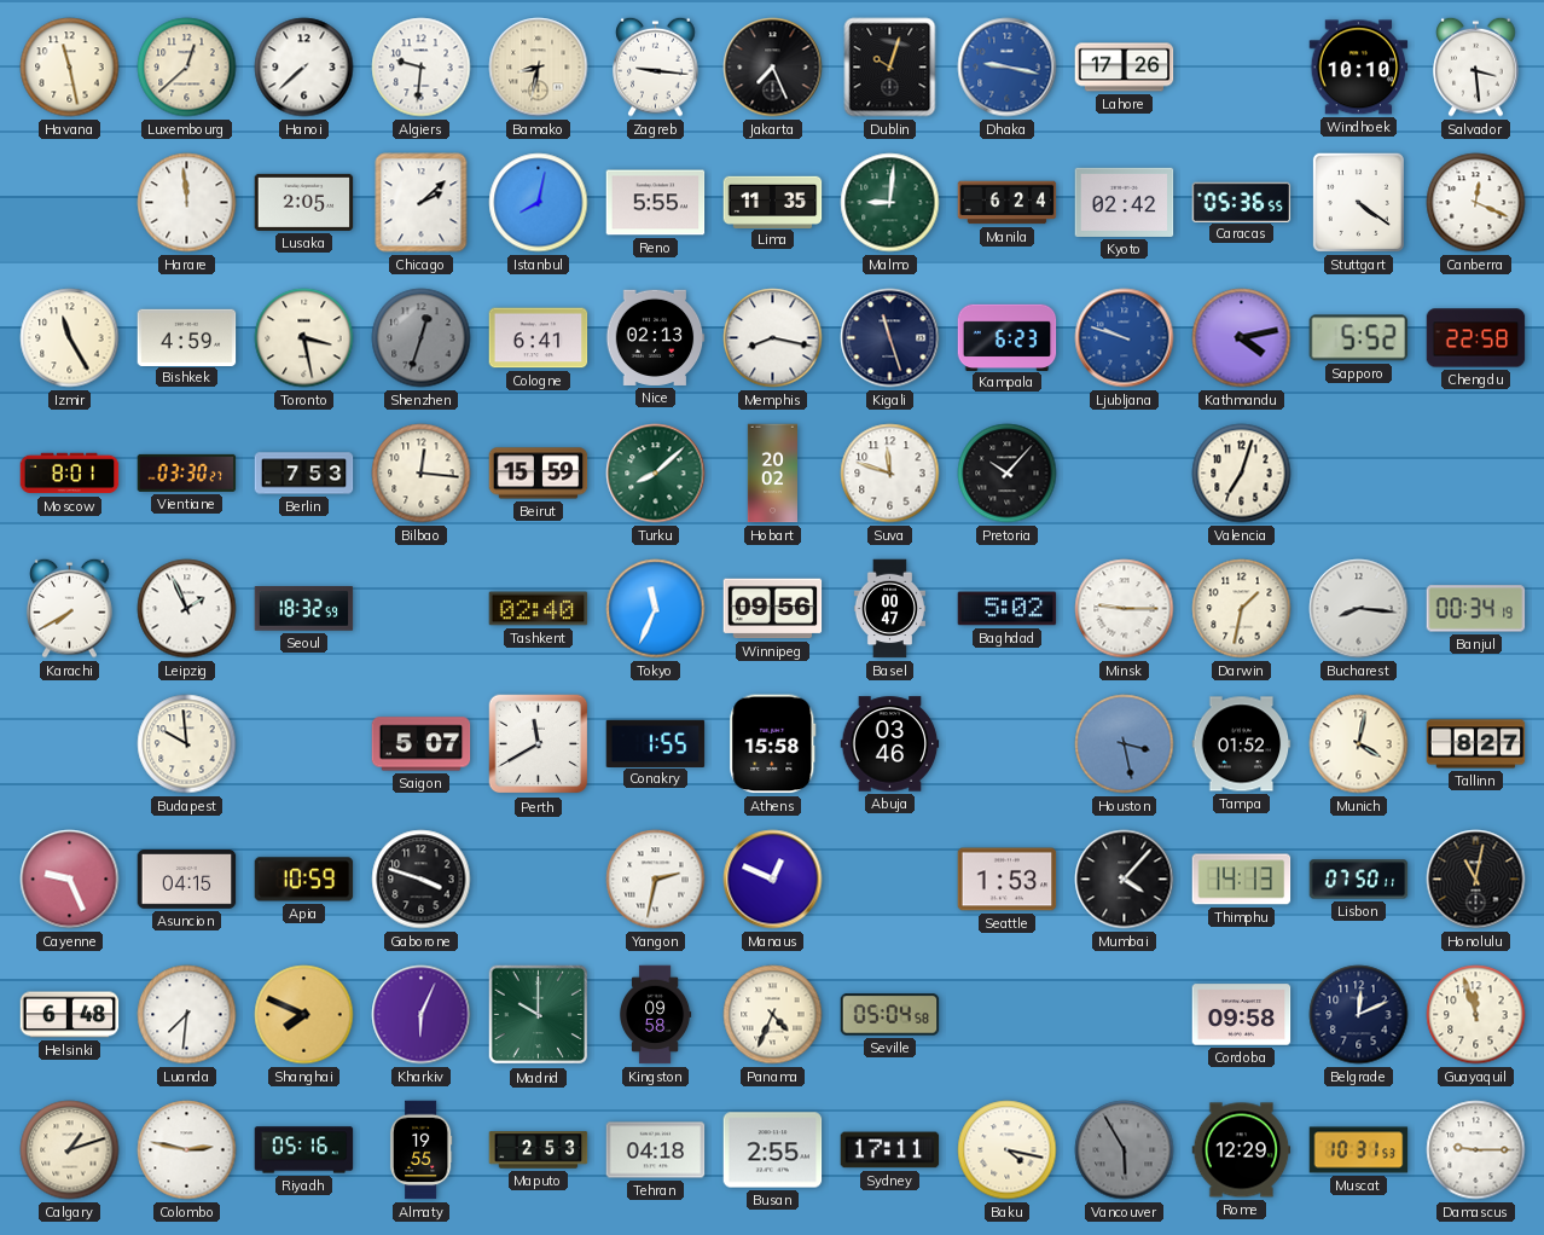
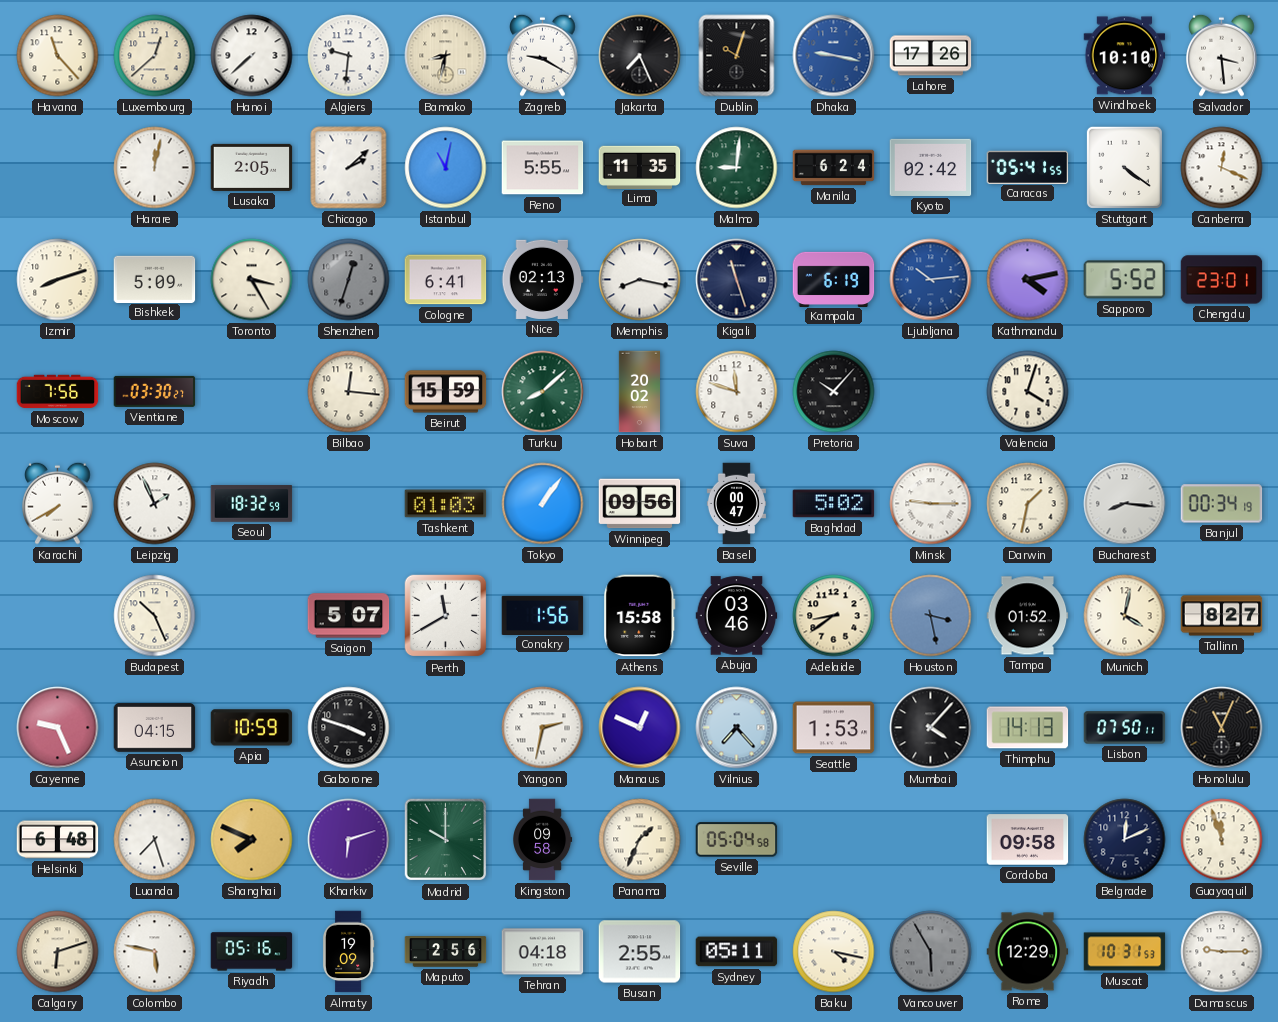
Havana: 11:28 -> 11:23
Zagreb: 9:16 -> 9:20
Harare: 11:59 -> 12:02
Istanbul: 8:02 -> 11:02
Caracas: 05:36 -> 05:41
Izmir: 11:25 -> 8:12
Bishkek: 4:59 -> 5:09
Toronto: 3:28 -> 3:25
Kampala: 6:23 -> 6:19
Ljubljana: 9:48 -> 10:14
Chengdu: 22:58 -> 23:01
Moscow: 8:01 -> 7:56
Berlin: 7:53 -> none
Valencia: 7:03 -> 4:03
Tashkent: 02:40 -> 01:03
Tokyo: 11:34 -> 1:06
Budapest: 9:59 -> 10:26
Conakry: 1:55 -> 1:56
Adelaide: none -> 8:39
Vilnius: none -> 7:23
Honolulu: 11:02 -> 11:04
Luanda: 7:31 -> 7:27
Kharkiv: 6:04 -> 6:12
Panama: 4:34 -> 1:34
Calgary: 1:12 -> 6:12
Colombo: 2:47 -> 5:47
Almaty: 19:55 -> 19:09
Maputo: 2:53 -> 2:56
Sydney: 17:11 -> 05:11
